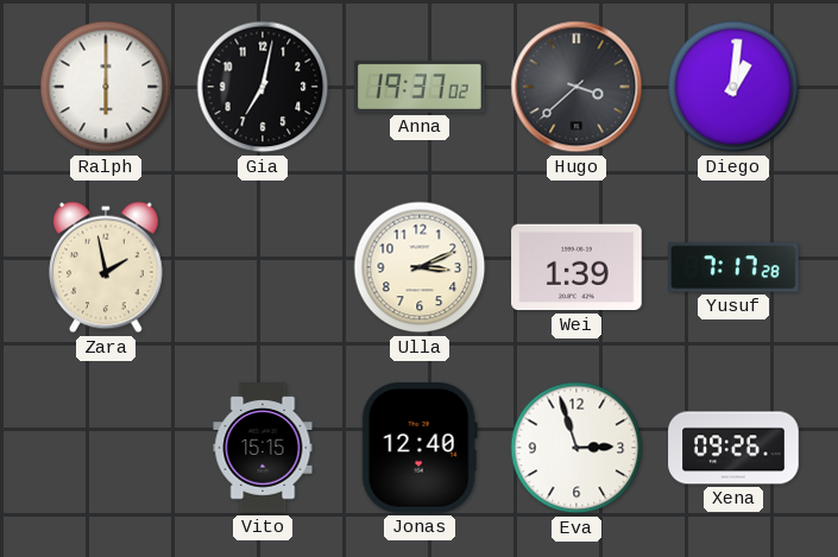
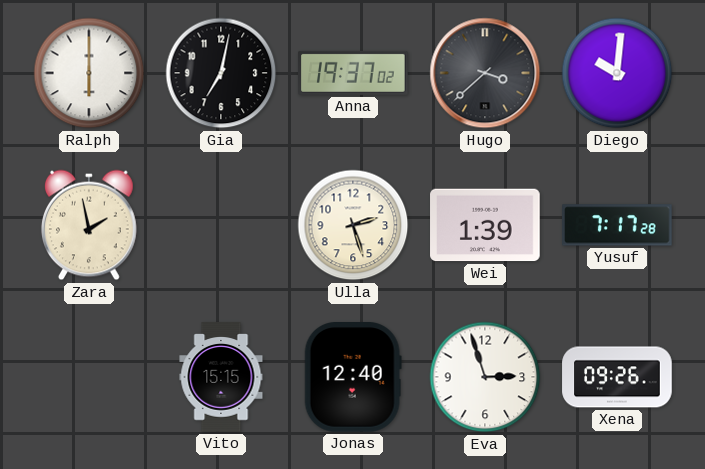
Diego: 1:01 -> 10:01
Ulla: 3:11 -> 2:27
